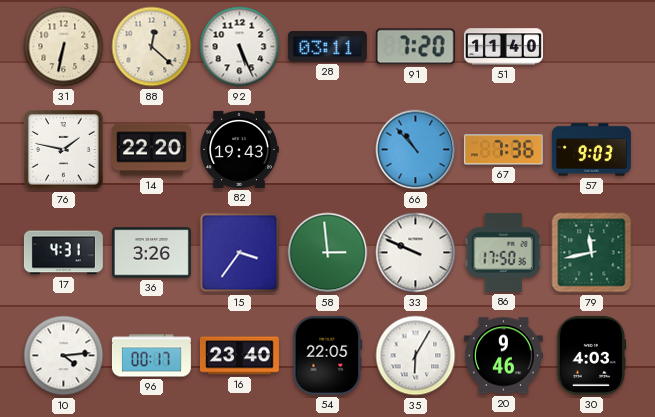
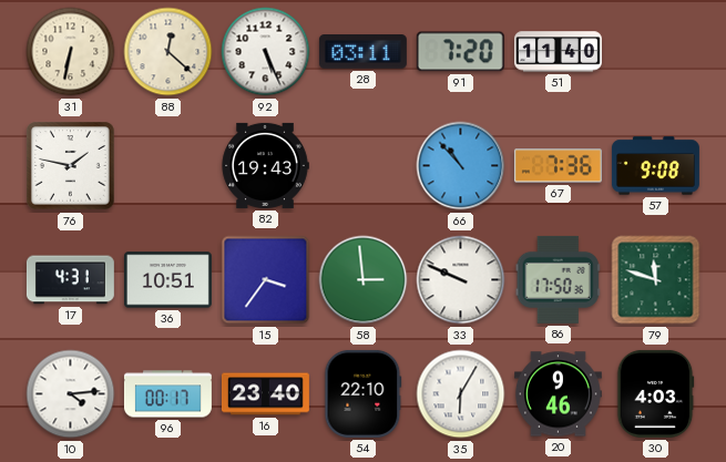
14: 22:20 -> none
57: 9:03 -> 9:08
36: 3:26 -> 10:51
79: 11:43 -> 11:48
54: 22:05 -> 22:10
